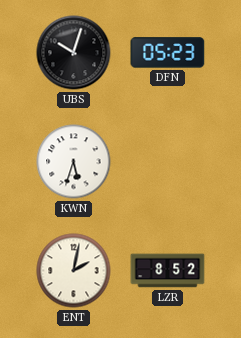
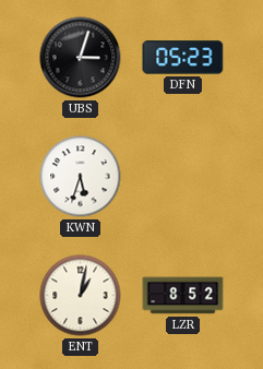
UBS: 10:03 -> 3:03
ENT: 2:02 -> 1:02
